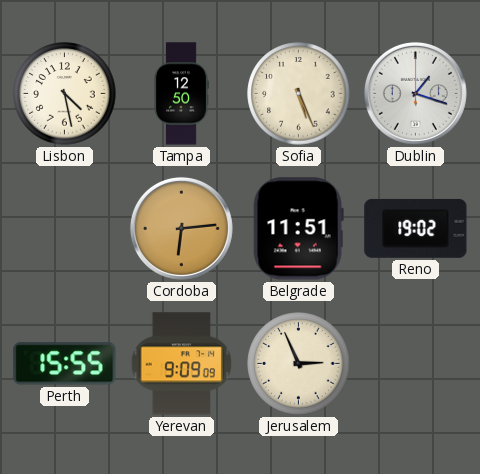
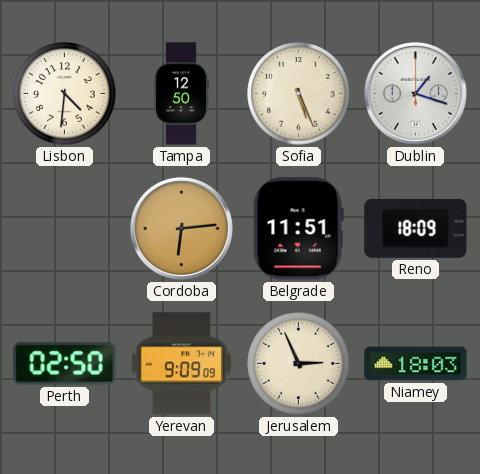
Lisbon: 4:28 -> 4:31
Reno: 19:02 -> 18:09
Perth: 15:55 -> 02:50
Niamey: none -> 18:03
